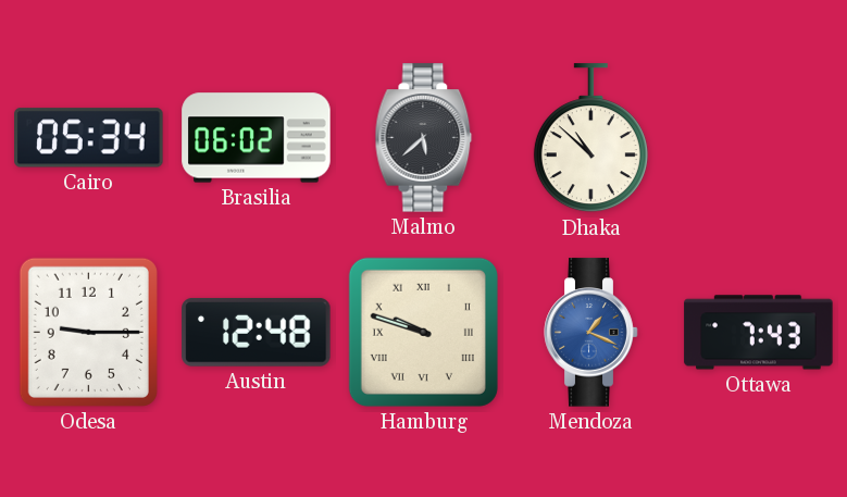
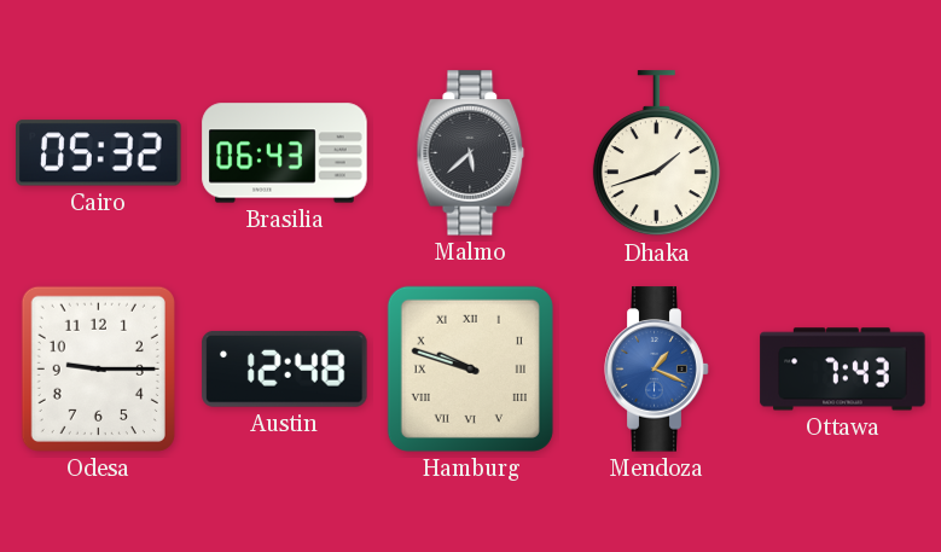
Cairo: 05:34 -> 05:32
Brasilia: 06:02 -> 06:43
Dhaka: 10:52 -> 1:42
